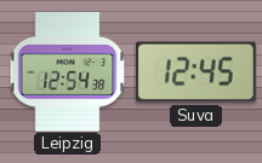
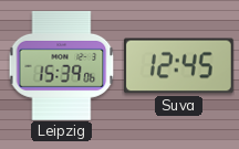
Leipzig: 12:54 -> 15:39
